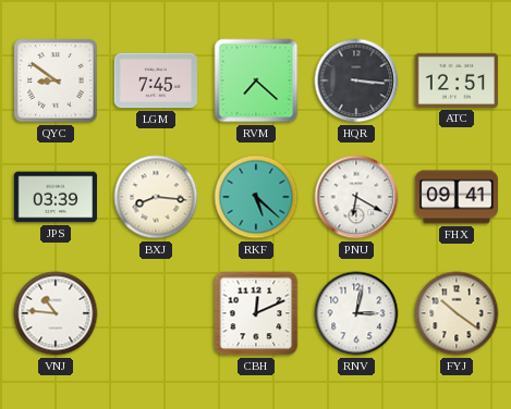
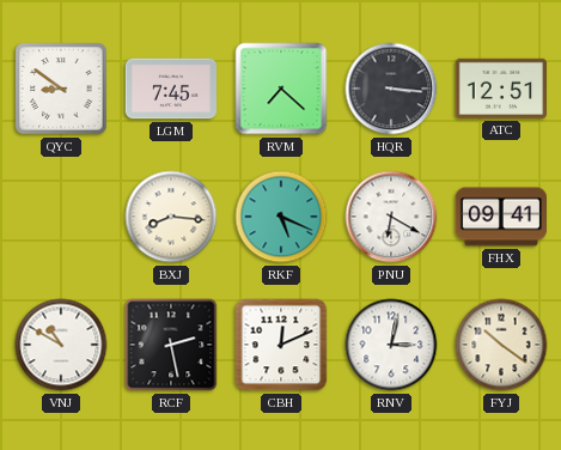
JPS: 03:39 -> none
RKF: 5:22 -> 5:19
VNJ: 10:46 -> 10:50
RCF: none -> 2:28
